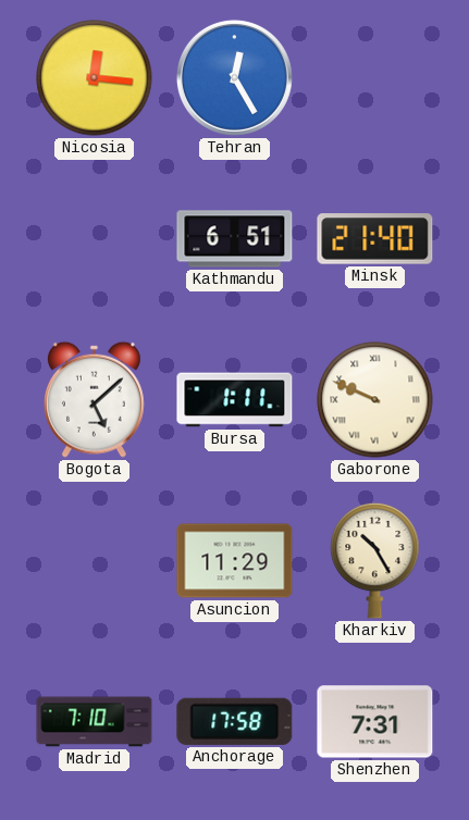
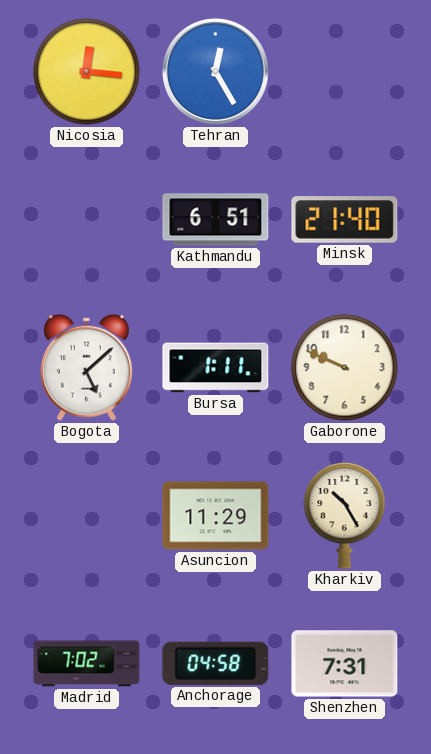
Gaborone numerals: Roman -> Arabic
Madrid: 7:10 -> 7:02
Anchorage: 17:58 -> 04:58
